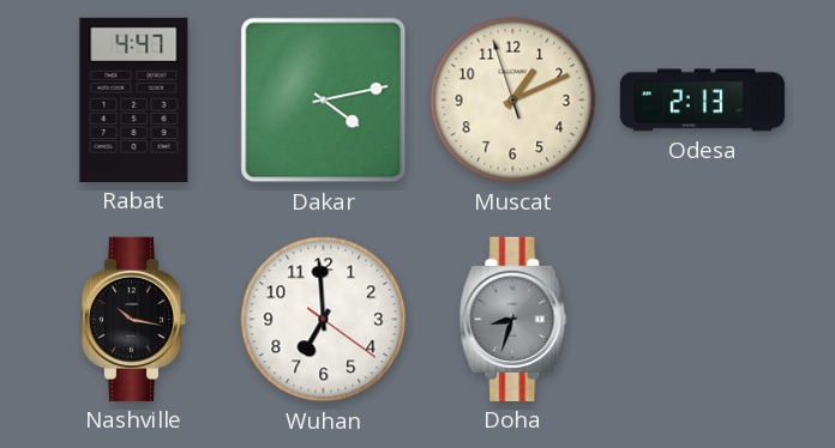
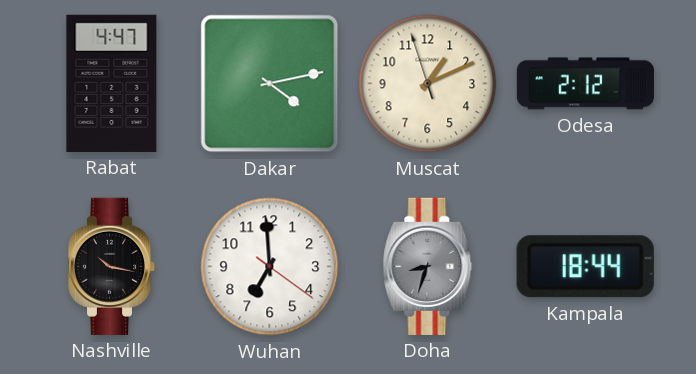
Odesa: 2:13 -> 2:12
Kampala: none -> 18:44
